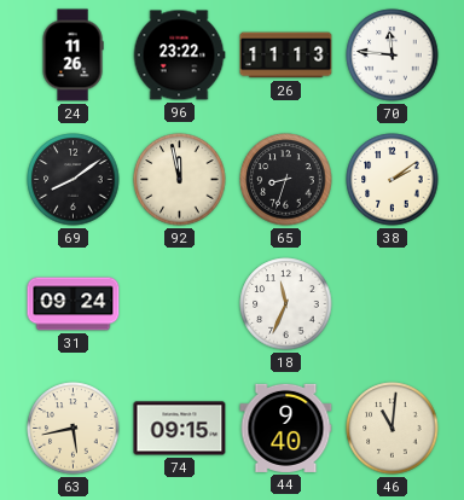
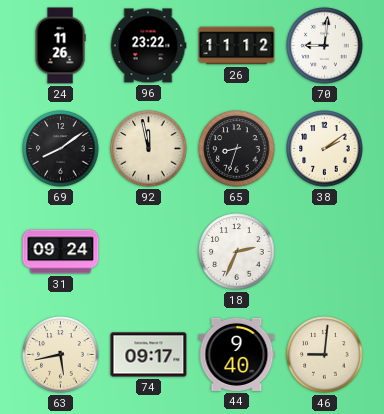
26: 11:13 -> 11:12
70: 11:46 -> 9:01
18: 11:34 -> 2:34
74: 09:15 -> 09:17
46: 11:01 -> 9:01
